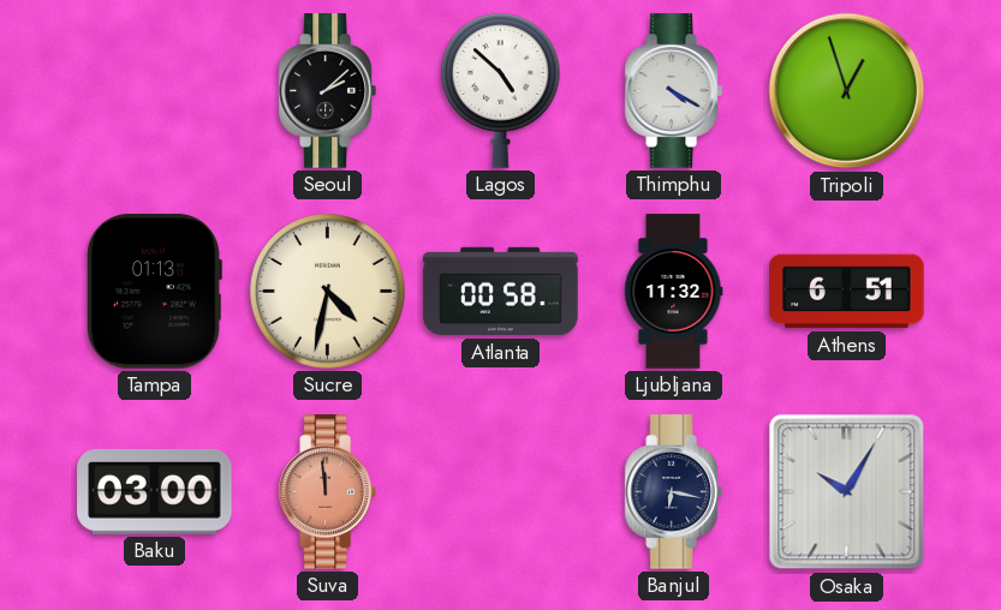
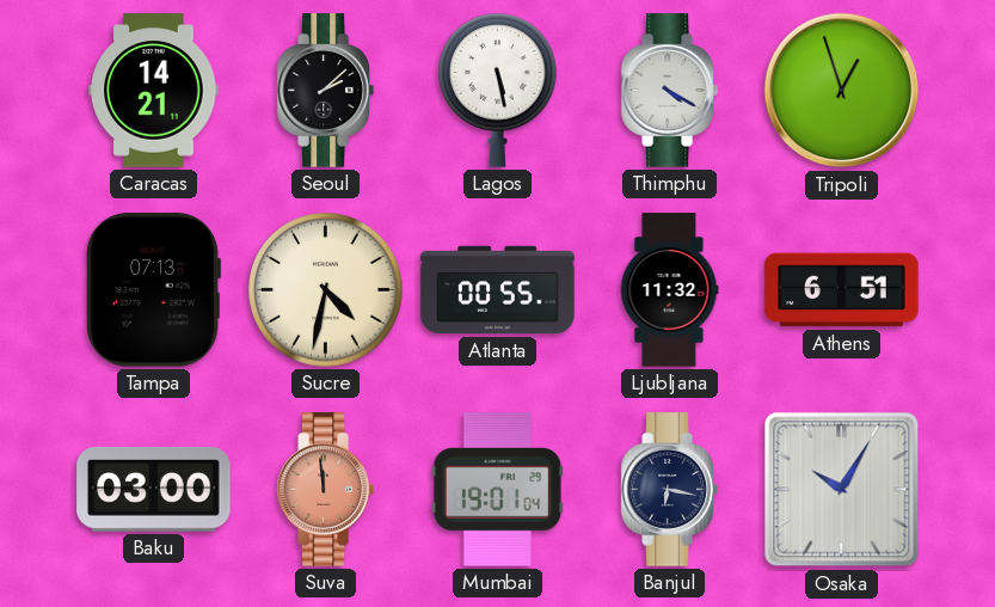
Caracas: none -> 14:21
Lagos: 4:52 -> 5:28
Tampa: 01:13 -> 07:13
Atlanta: 00:58 -> 00:55
Mumbai: none -> 19:01
